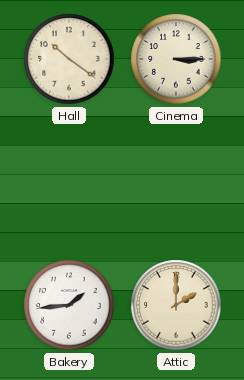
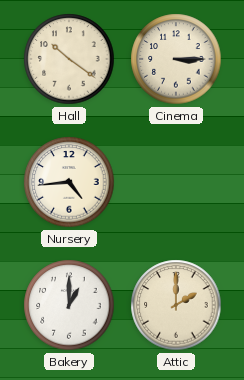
Nursery: none -> 4:44
Bakery: 1:44 -> 1:00
